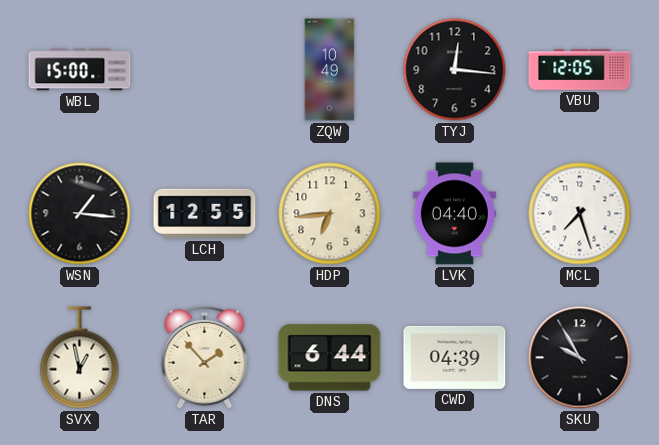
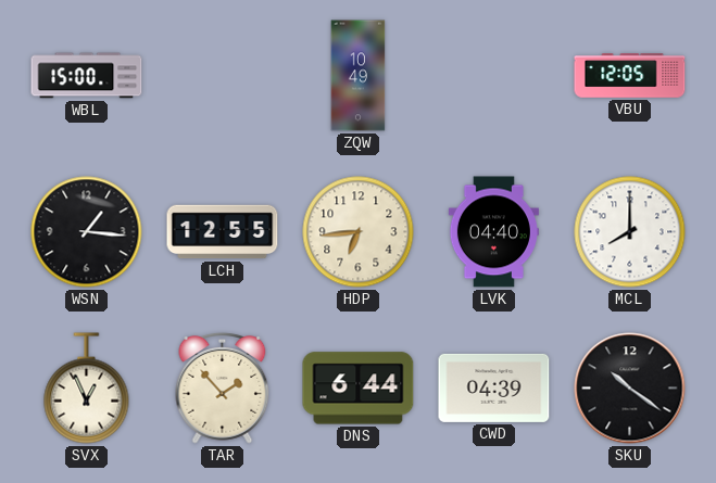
TYJ: 12:16 -> none
MCL: 7:27 -> 8:00
SVX: 12:58 -> 12:56
SKU: 9:55 -> 10:21
